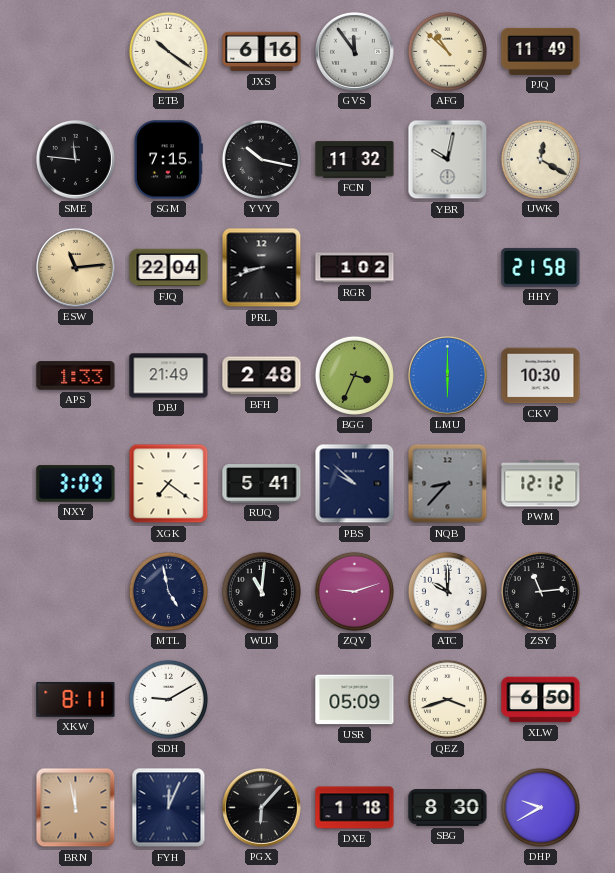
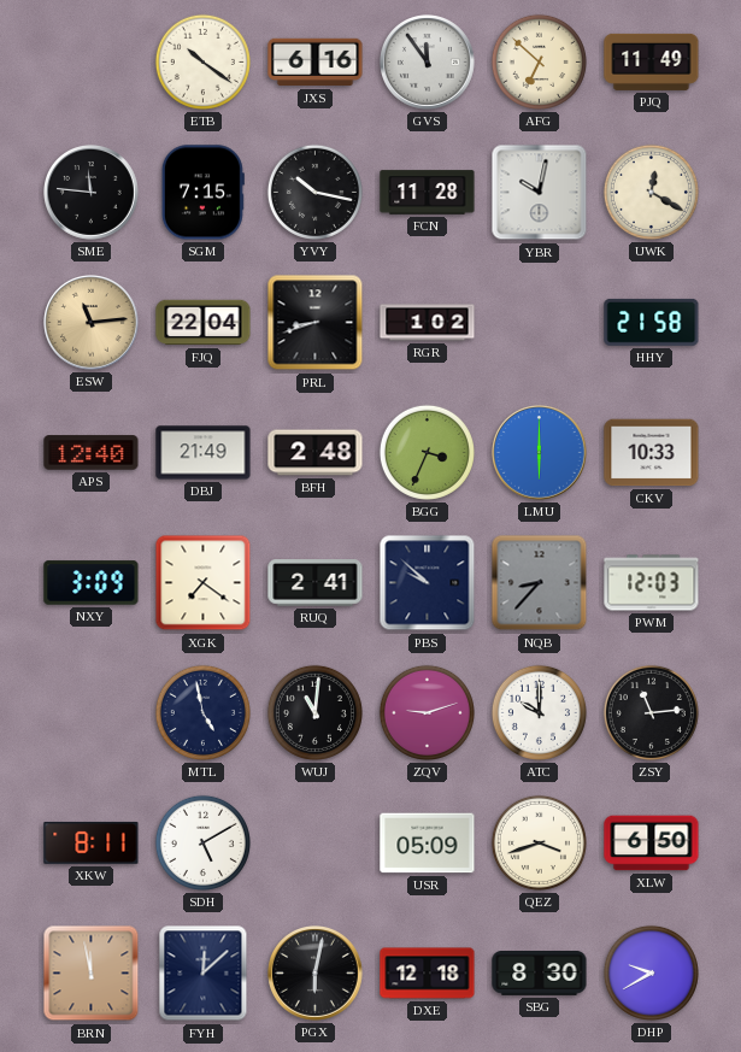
AFG: 10:52 -> 6:52
FCN: 11:32 -> 11:28
APS: 1:33 -> 12:40
CKV: 10:30 -> 10:33
RUQ: 5:41 -> 2:41
PWM: 12:12 -> 12:03
SDH: 9:10 -> 5:10
FYH: 12:04 -> 12:08
PGX: 6:07 -> 6:02
DXE: 1:18 -> 12:18
